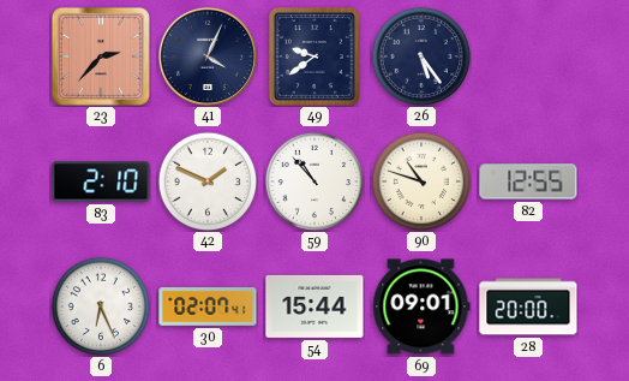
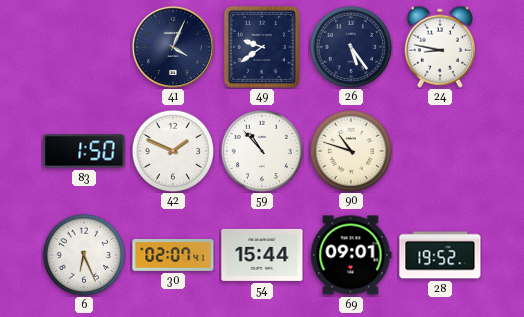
23: 2:37 -> none
24: none -> 8:47
83: 2:10 -> 1:50
82: 12:55 -> none
28: 20:00 -> 19:52
